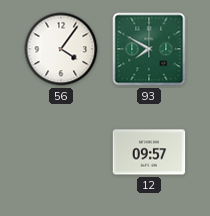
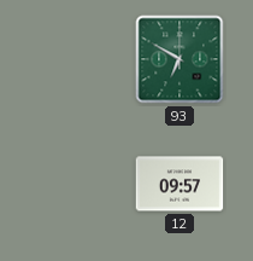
56: 4:06 -> none
93: 7:50 -> 6:50
